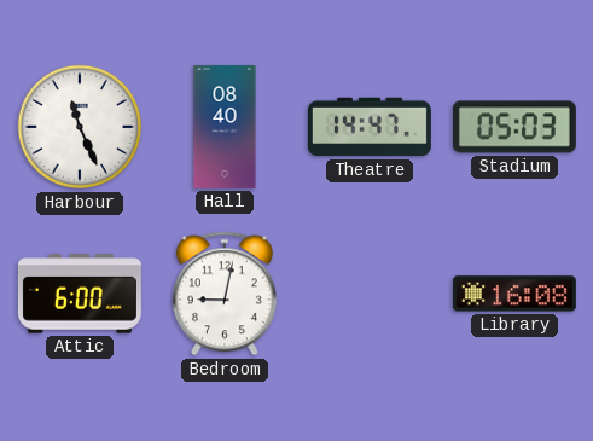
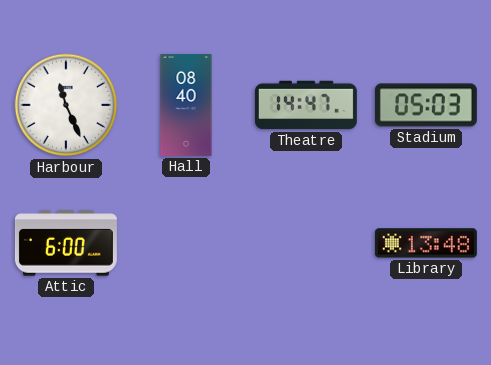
Bedroom: 9:02 -> none
Library: 16:08 -> 13:48
